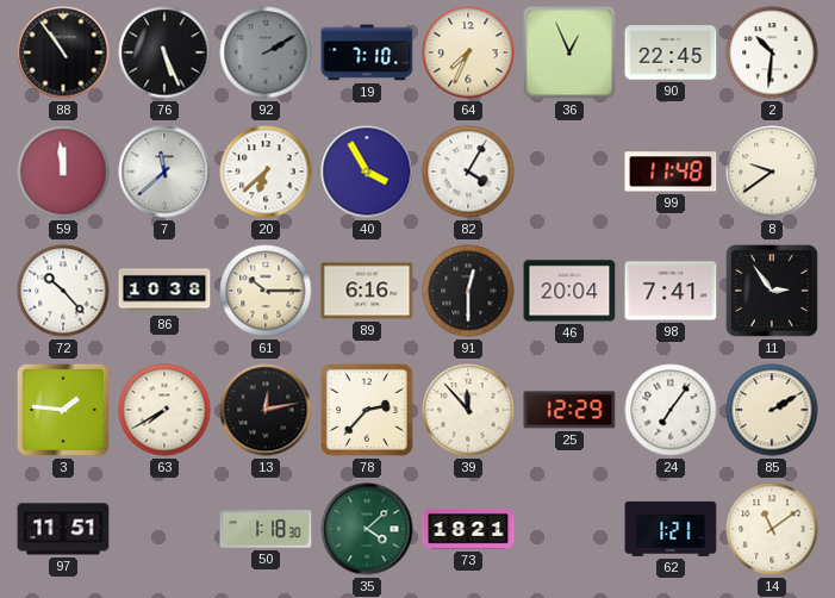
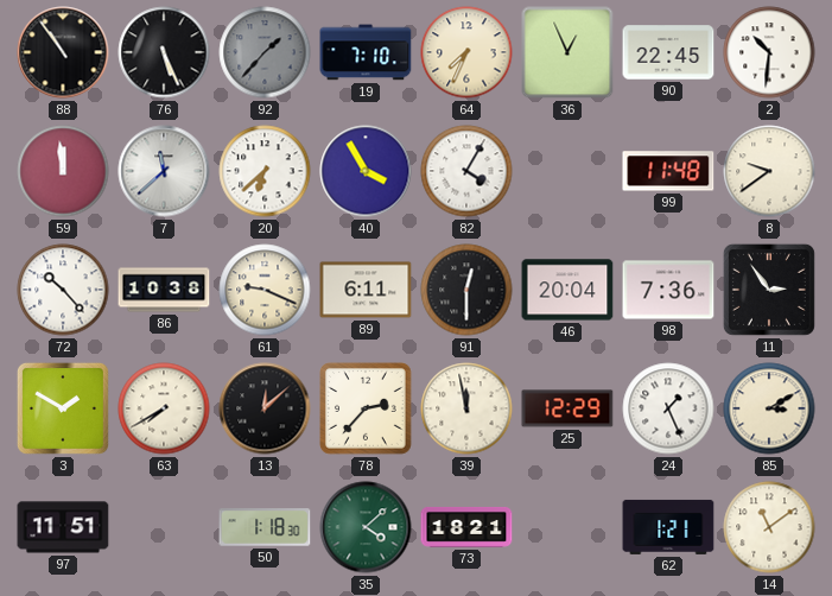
92: 2:10 -> 1:37
61: 10:15 -> 9:19
89: 6:16 -> 6:11
98: 7:41 -> 7:36
3: 1:46 -> 1:50
13: 12:13 -> 12:08
39: 11:53 -> 11:58
24: 7:06 -> 1:26
85: 2:10 -> 3:10
